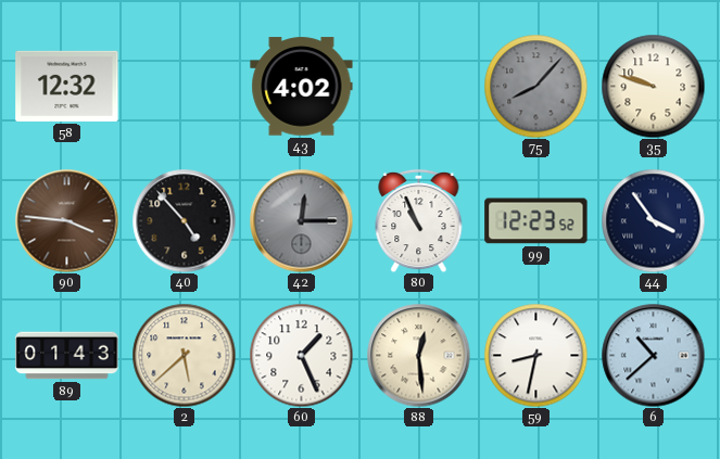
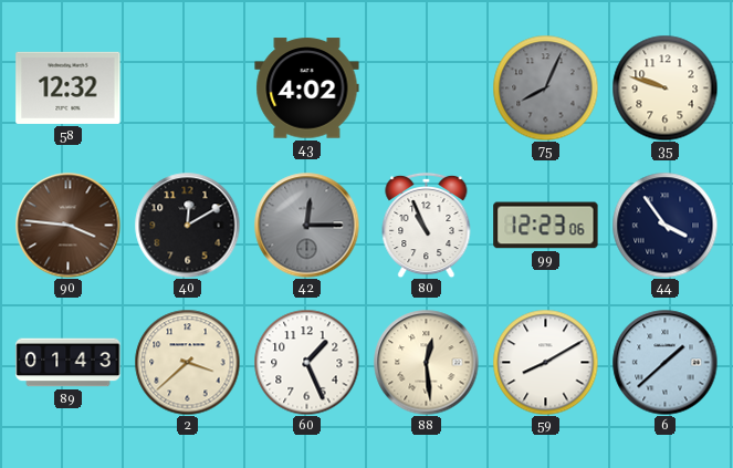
75: 8:07 -> 8:04
40: 4:53 -> 12:10
99: 12:23:52 -> 12:23:06
2: 5:38 -> 3:38
59: 8:32 -> 8:10
6: 10:38 -> 1:38
